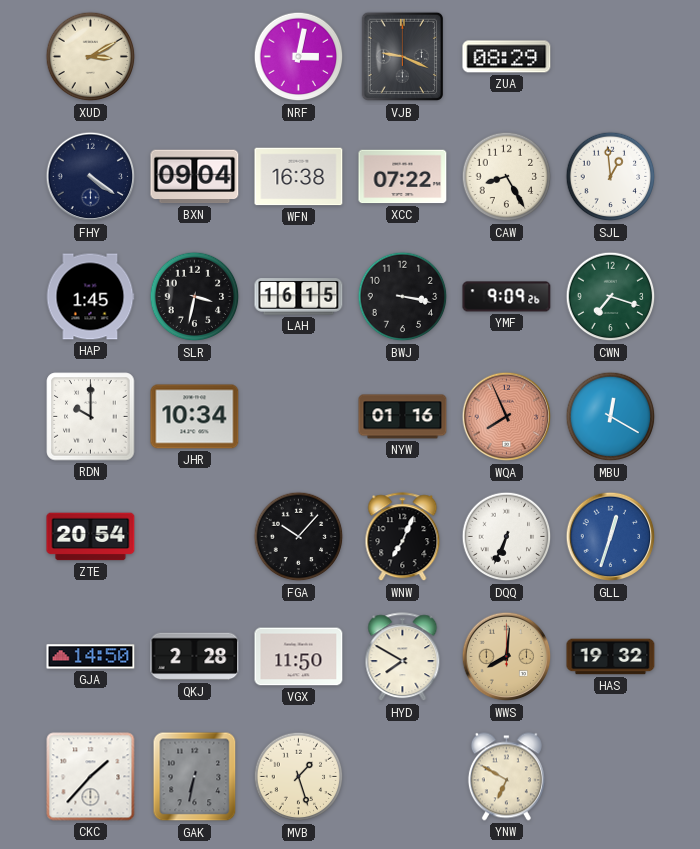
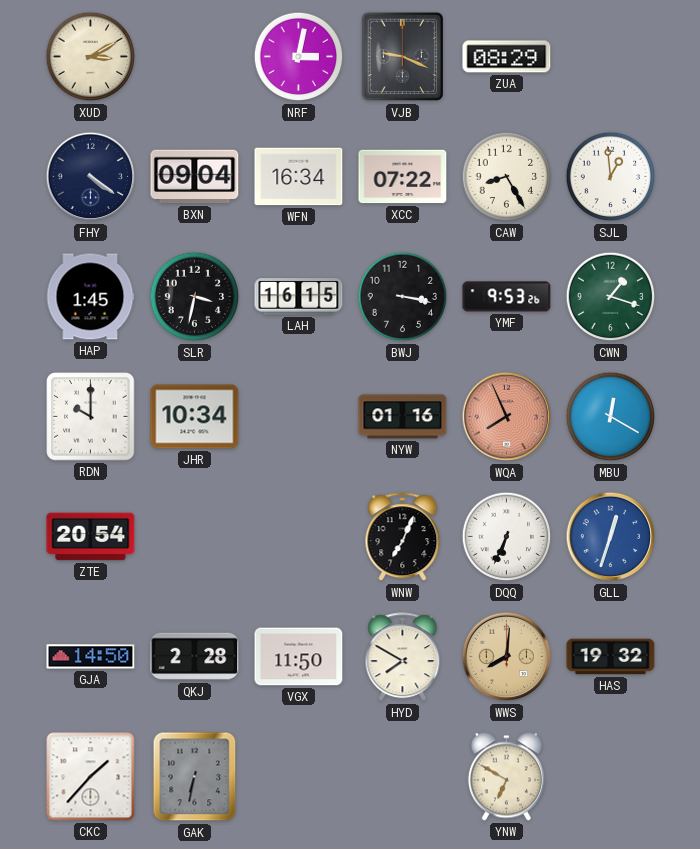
WFN: 16:38 -> 16:34
YMF: 9:09 -> 9:53
CWN: 7:18 -> 1:18
FGA: 10:07 -> none
MVB: 1:27 -> none
